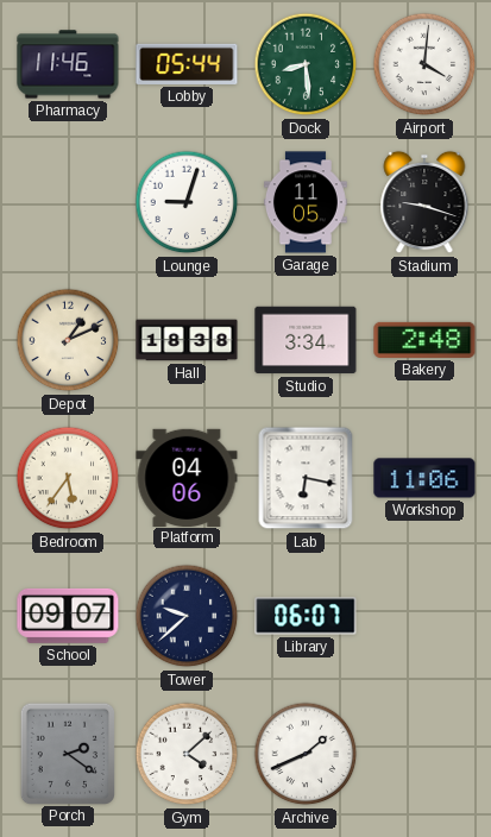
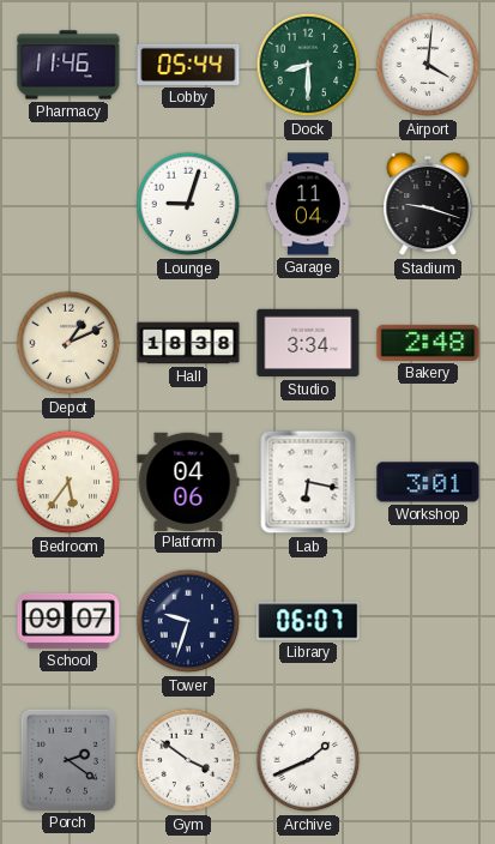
Dock: 8:29 -> 8:30
Garage: 11:05 -> 11:04
Workshop: 11:06 -> 3:01
Tower: 9:38 -> 9:33
Gym: 4:08 -> 3:51
